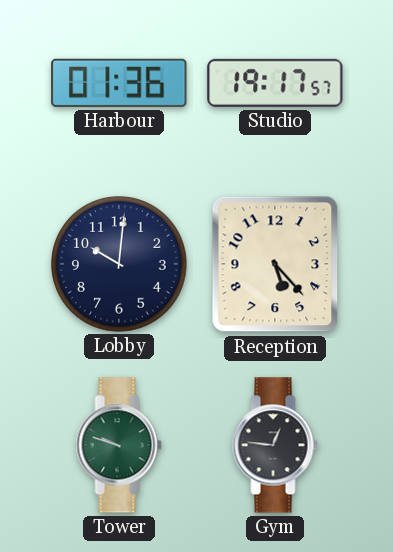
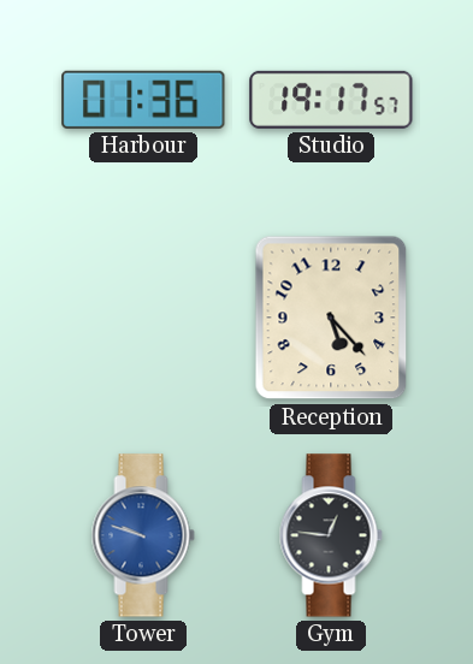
Lobby: 10:01 -> none
Tower dial: green -> blue
